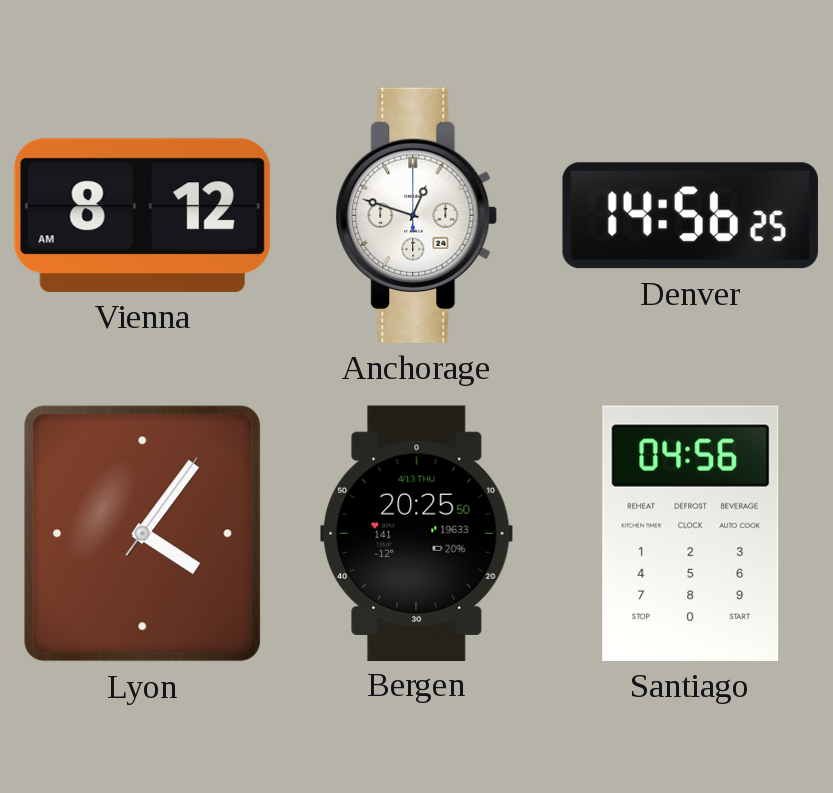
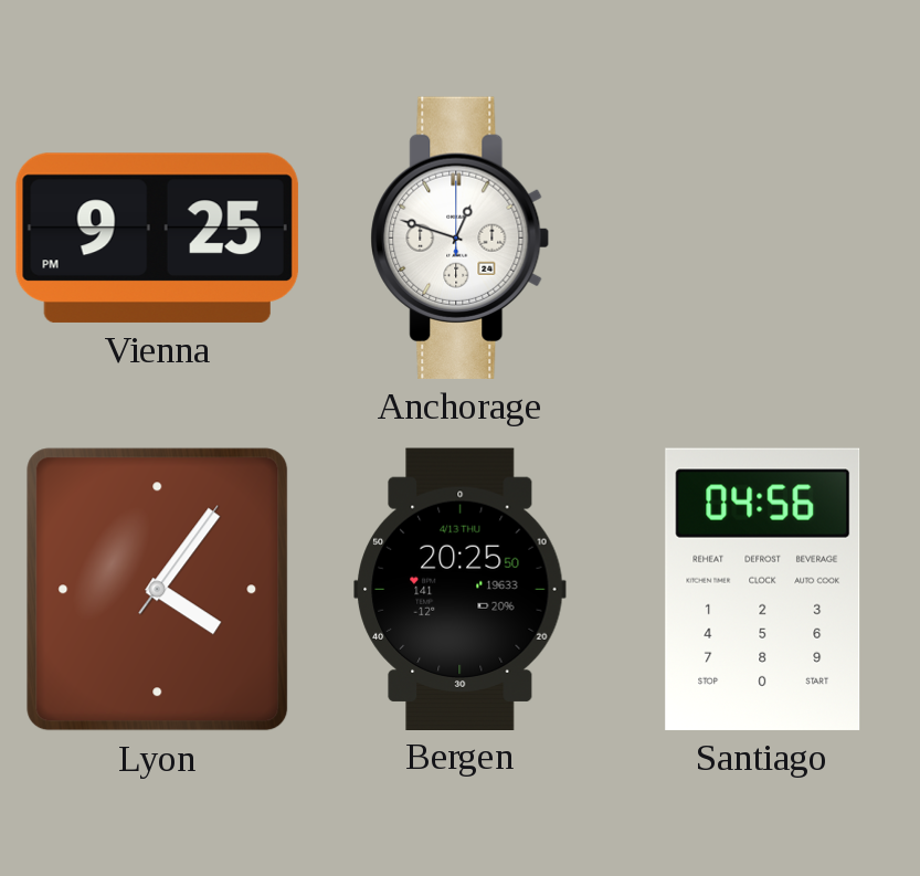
Vienna: 8:12 -> 9:25
Denver: 14:56 -> none
